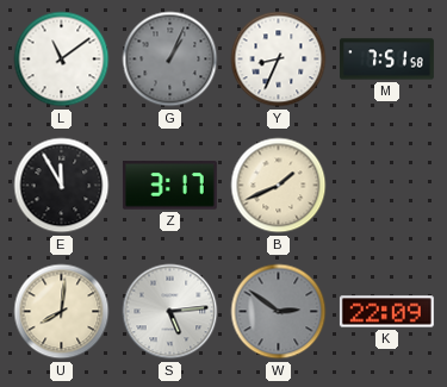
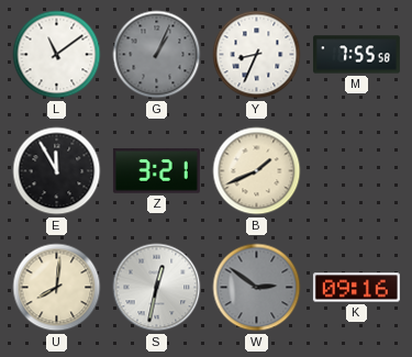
M: 7:51 -> 7:55
Z: 3:17 -> 3:21
S: 5:14 -> 12:32
K: 22:09 -> 09:16
